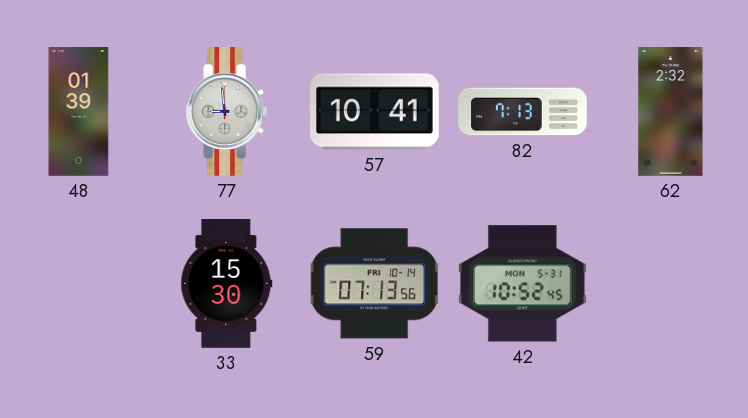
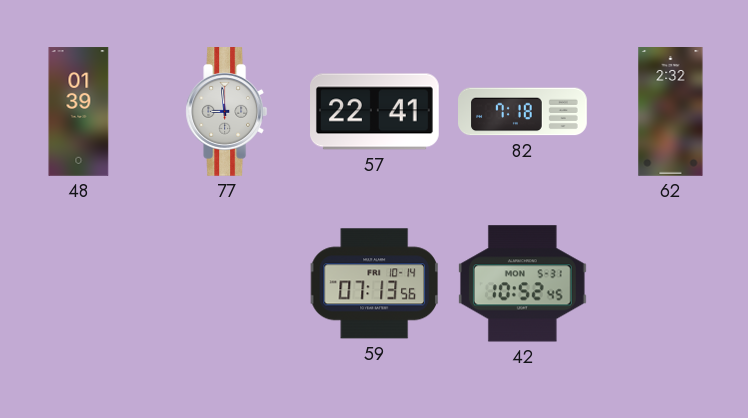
57: 10:41 -> 22:41
82: 7:13 -> 7:18
33: 15:30 -> none
